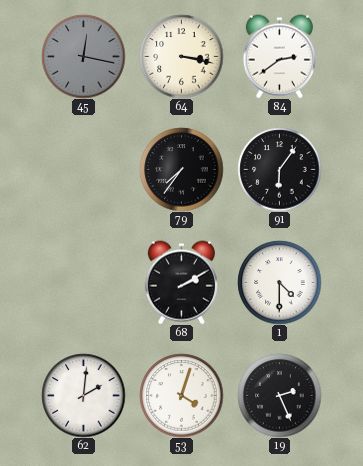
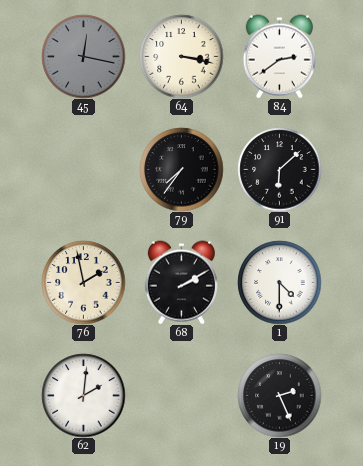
91: 6:06 -> 6:08
76: none -> 1:58
53: 4:03 -> none
